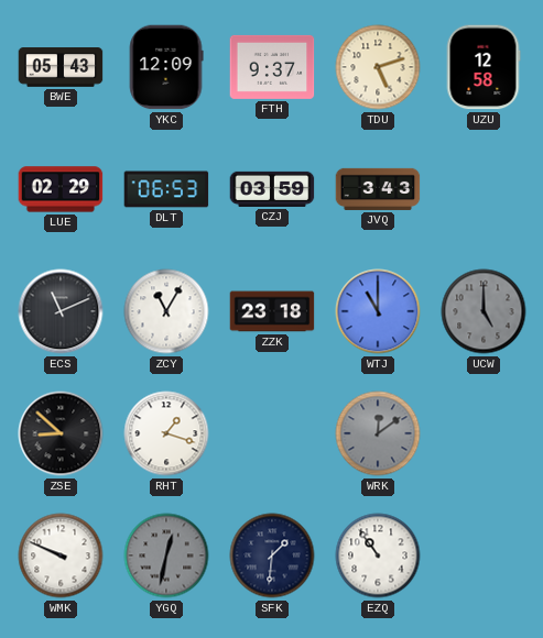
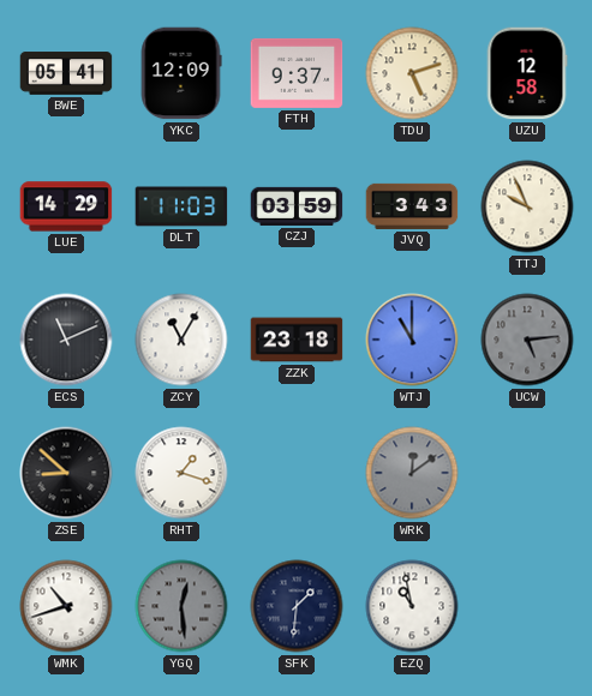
BWE: 05:43 -> 05:41
LUE: 02:29 -> 14:29
DLT: 06:53 -> 11:03
TTJ: none -> 9:56
UCW: 5:00 -> 5:14
WMK: 9:49 -> 10:42
YGQ: 12:32 -> 12:29
EZQ: 10:54 -> 10:58
